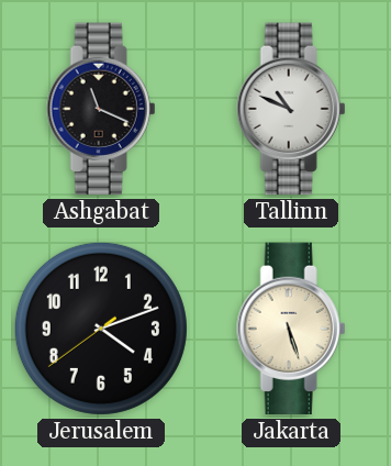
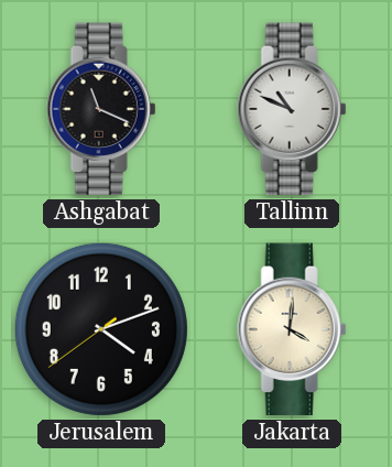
Jakarta: 5:27 -> 4:01
